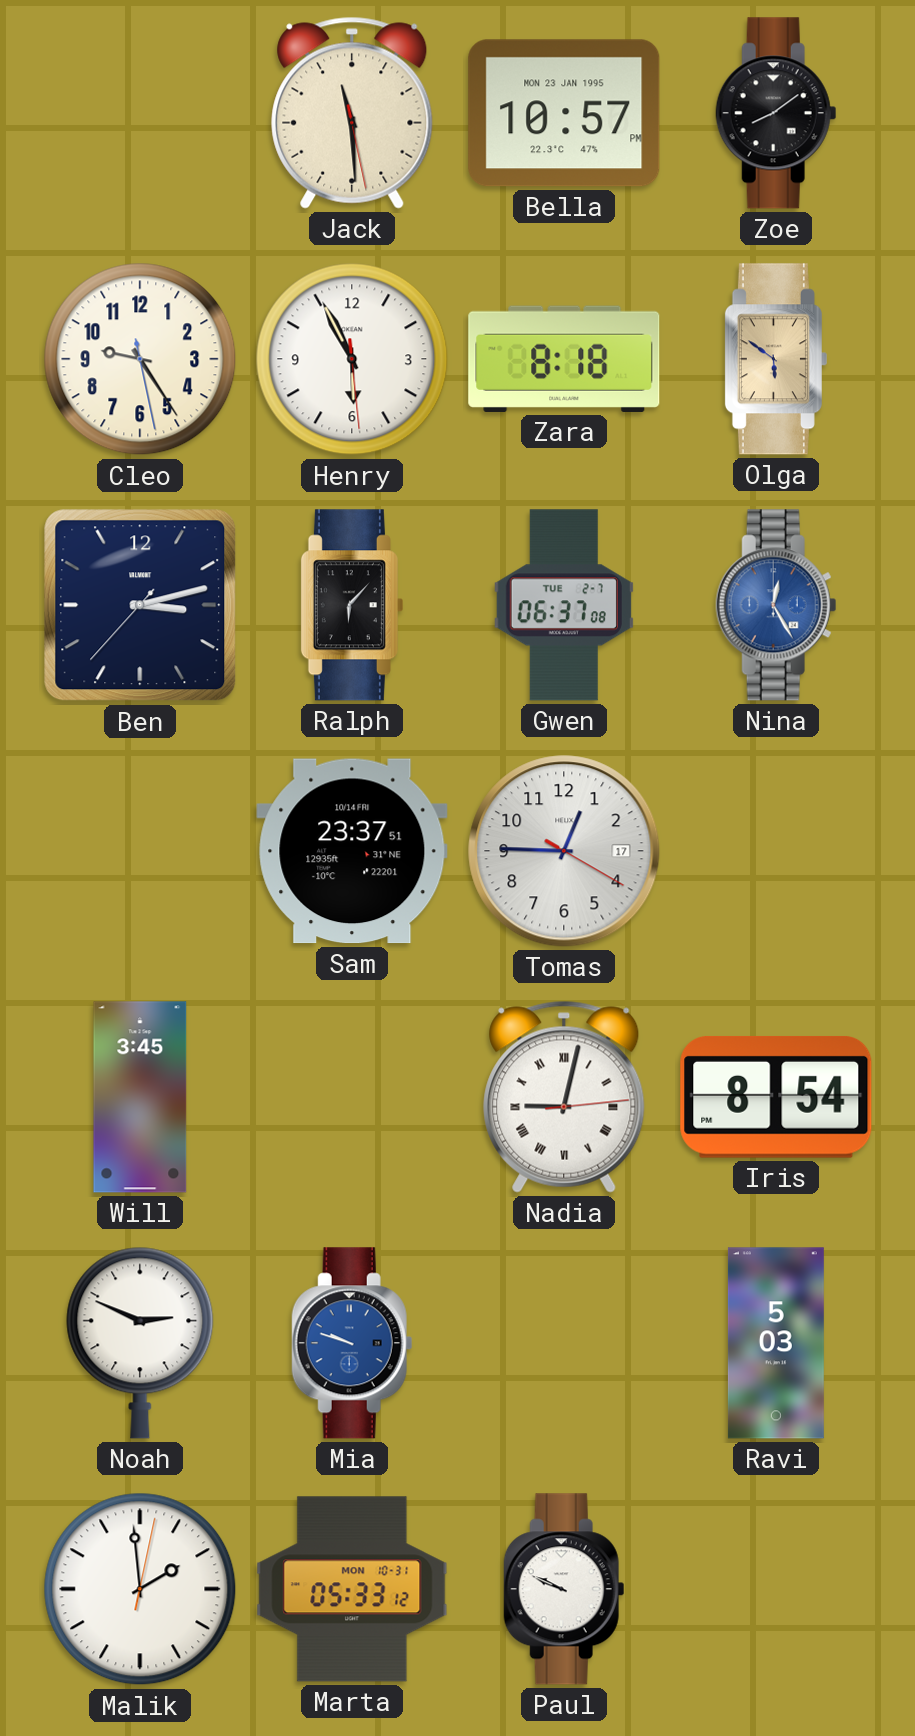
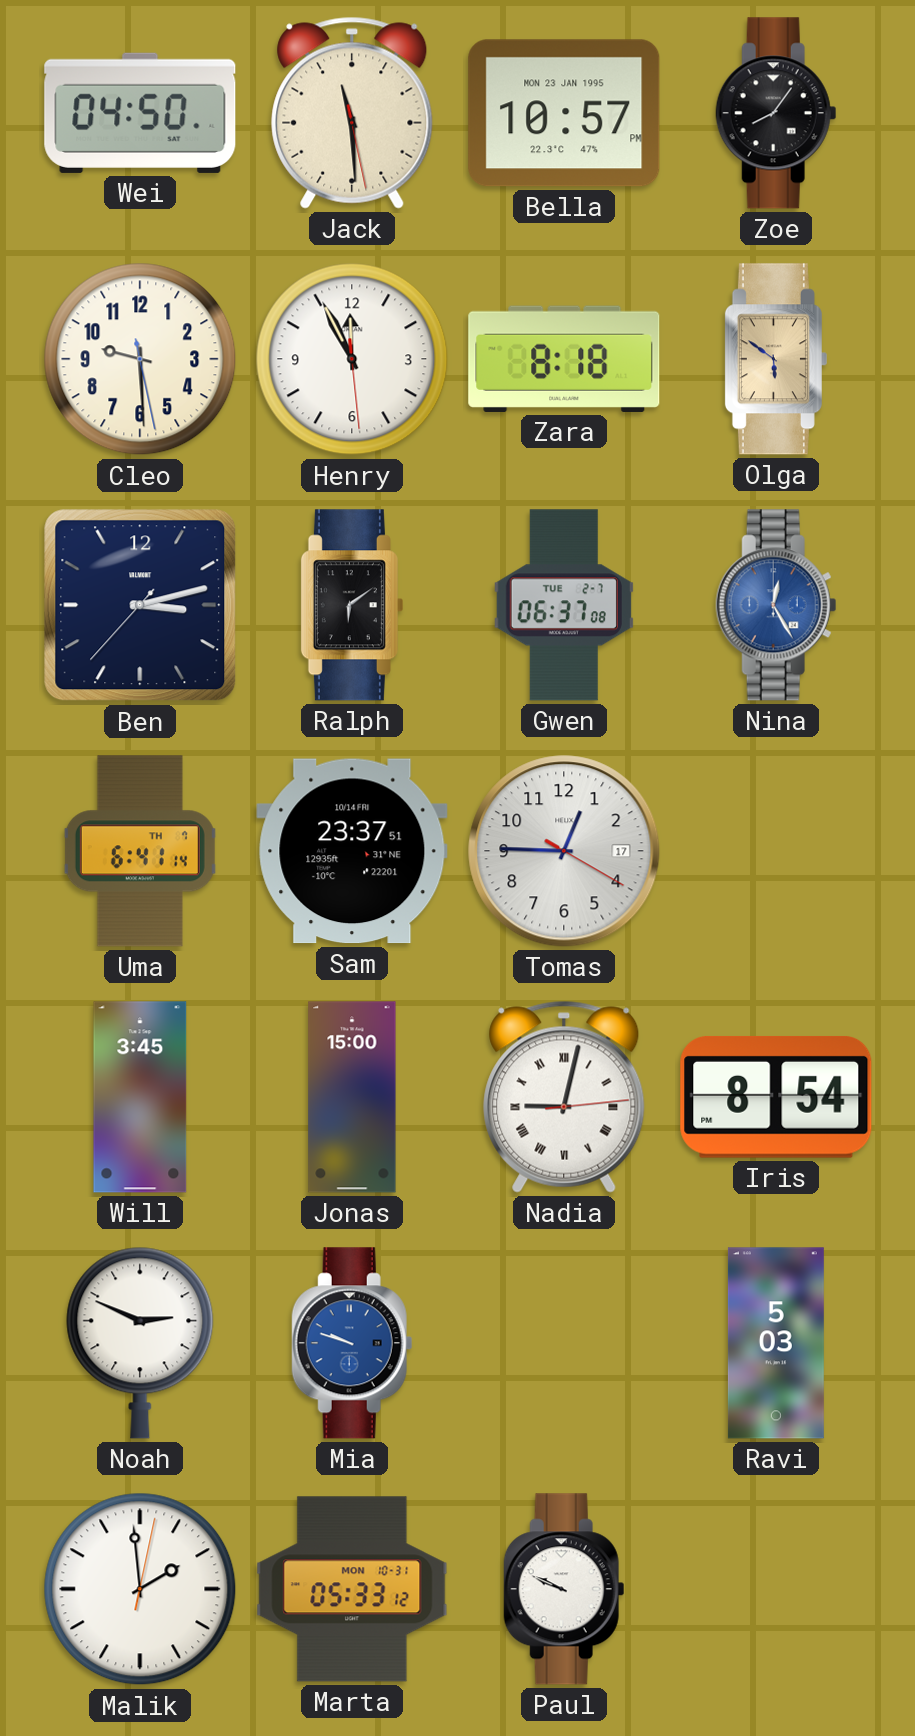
Wei: none -> 04:50
Zoe: 8:09 -> 8:06
Cleo: 9:24 -> 9:29
Henry: 5:55 -> 11:55
Ralph: 6:07 -> 6:09
Uma: none -> 6:41
Jonas: none -> 15:00
